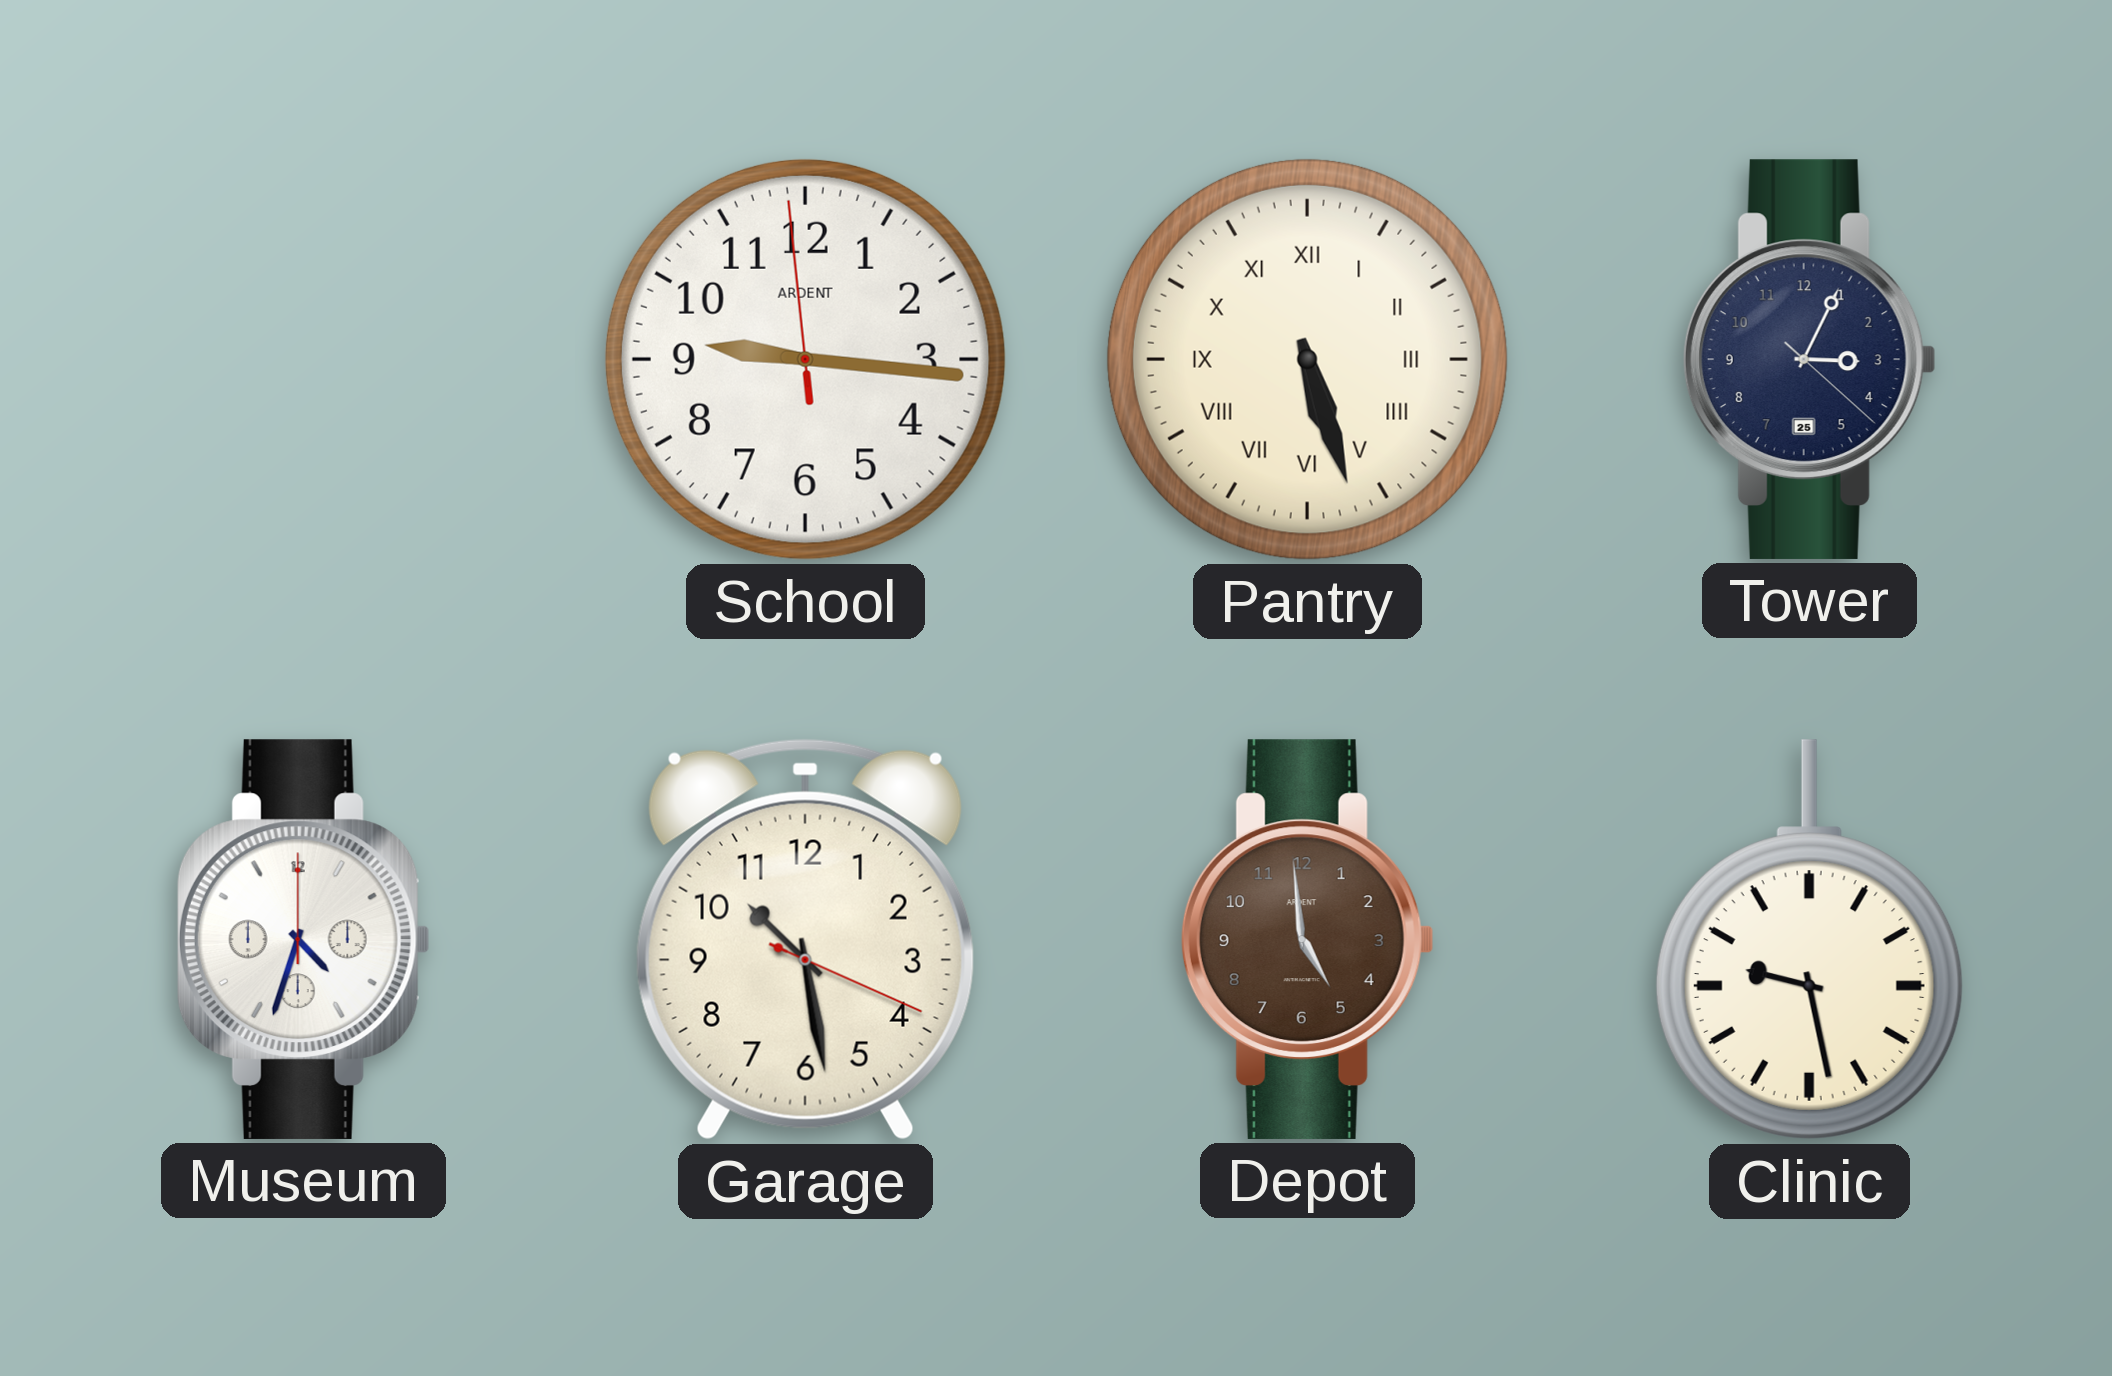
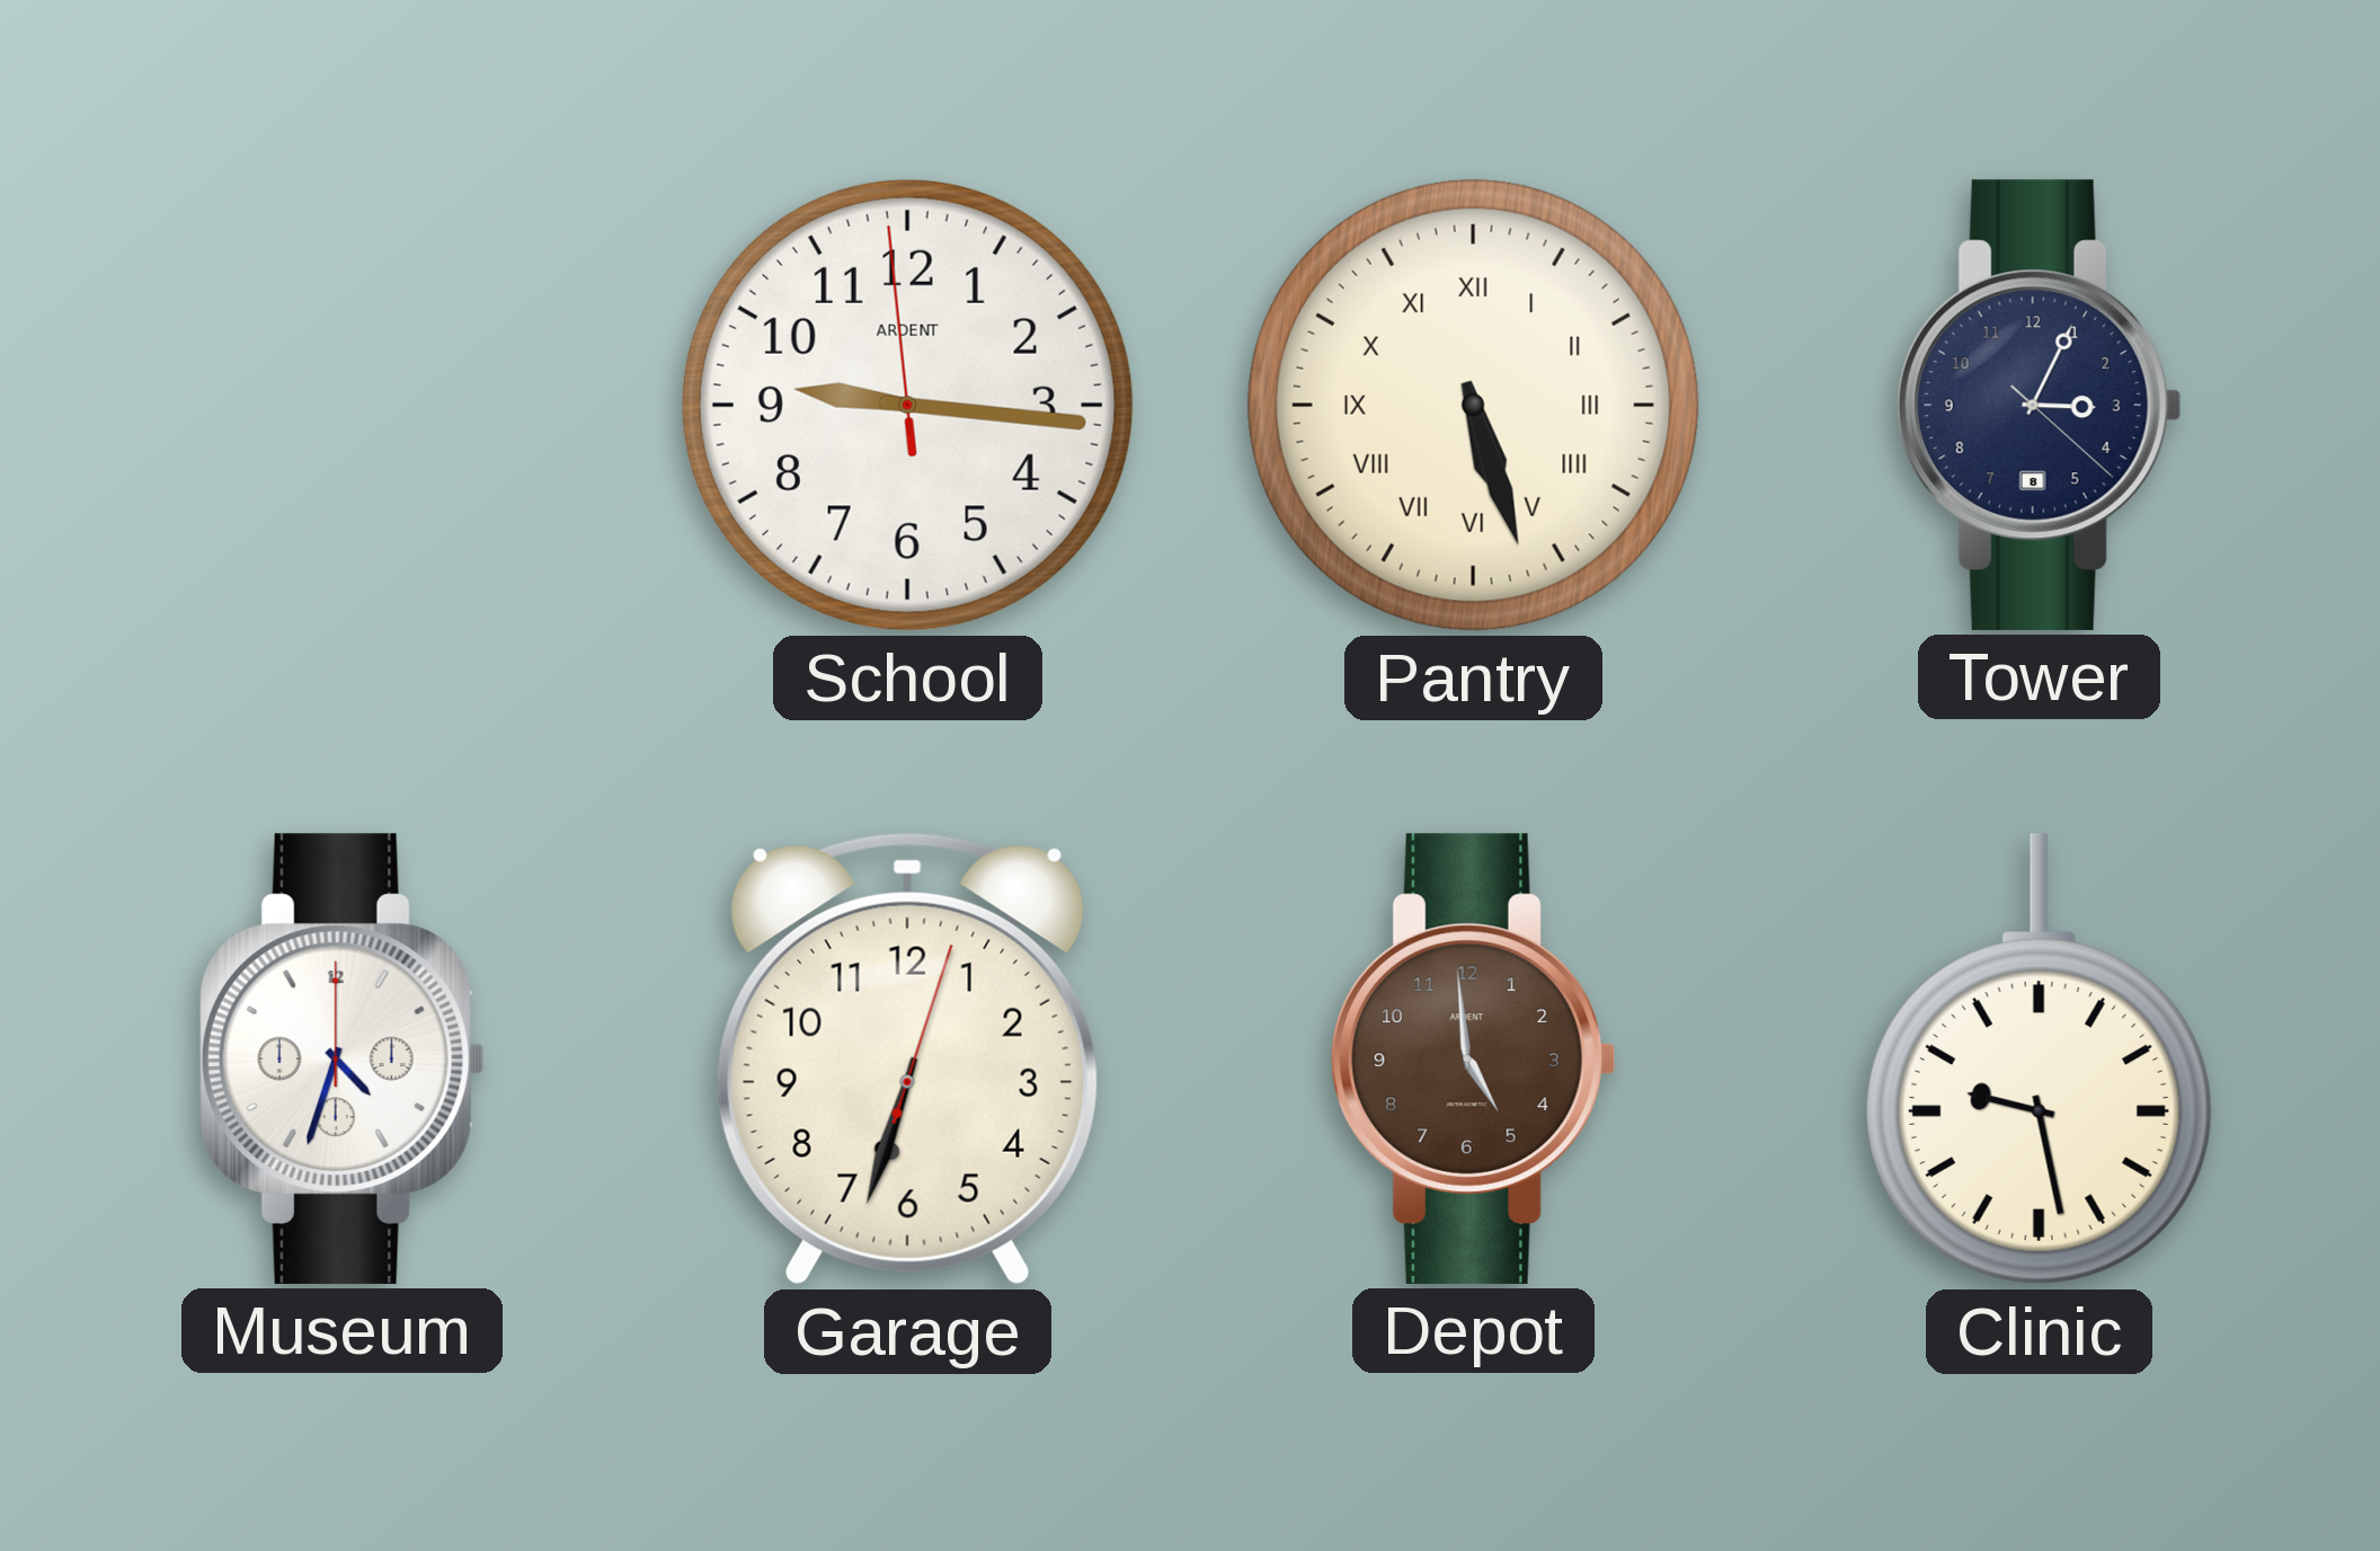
Tower date: 25 -> 8
Garage: 10:28 -> 6:33
